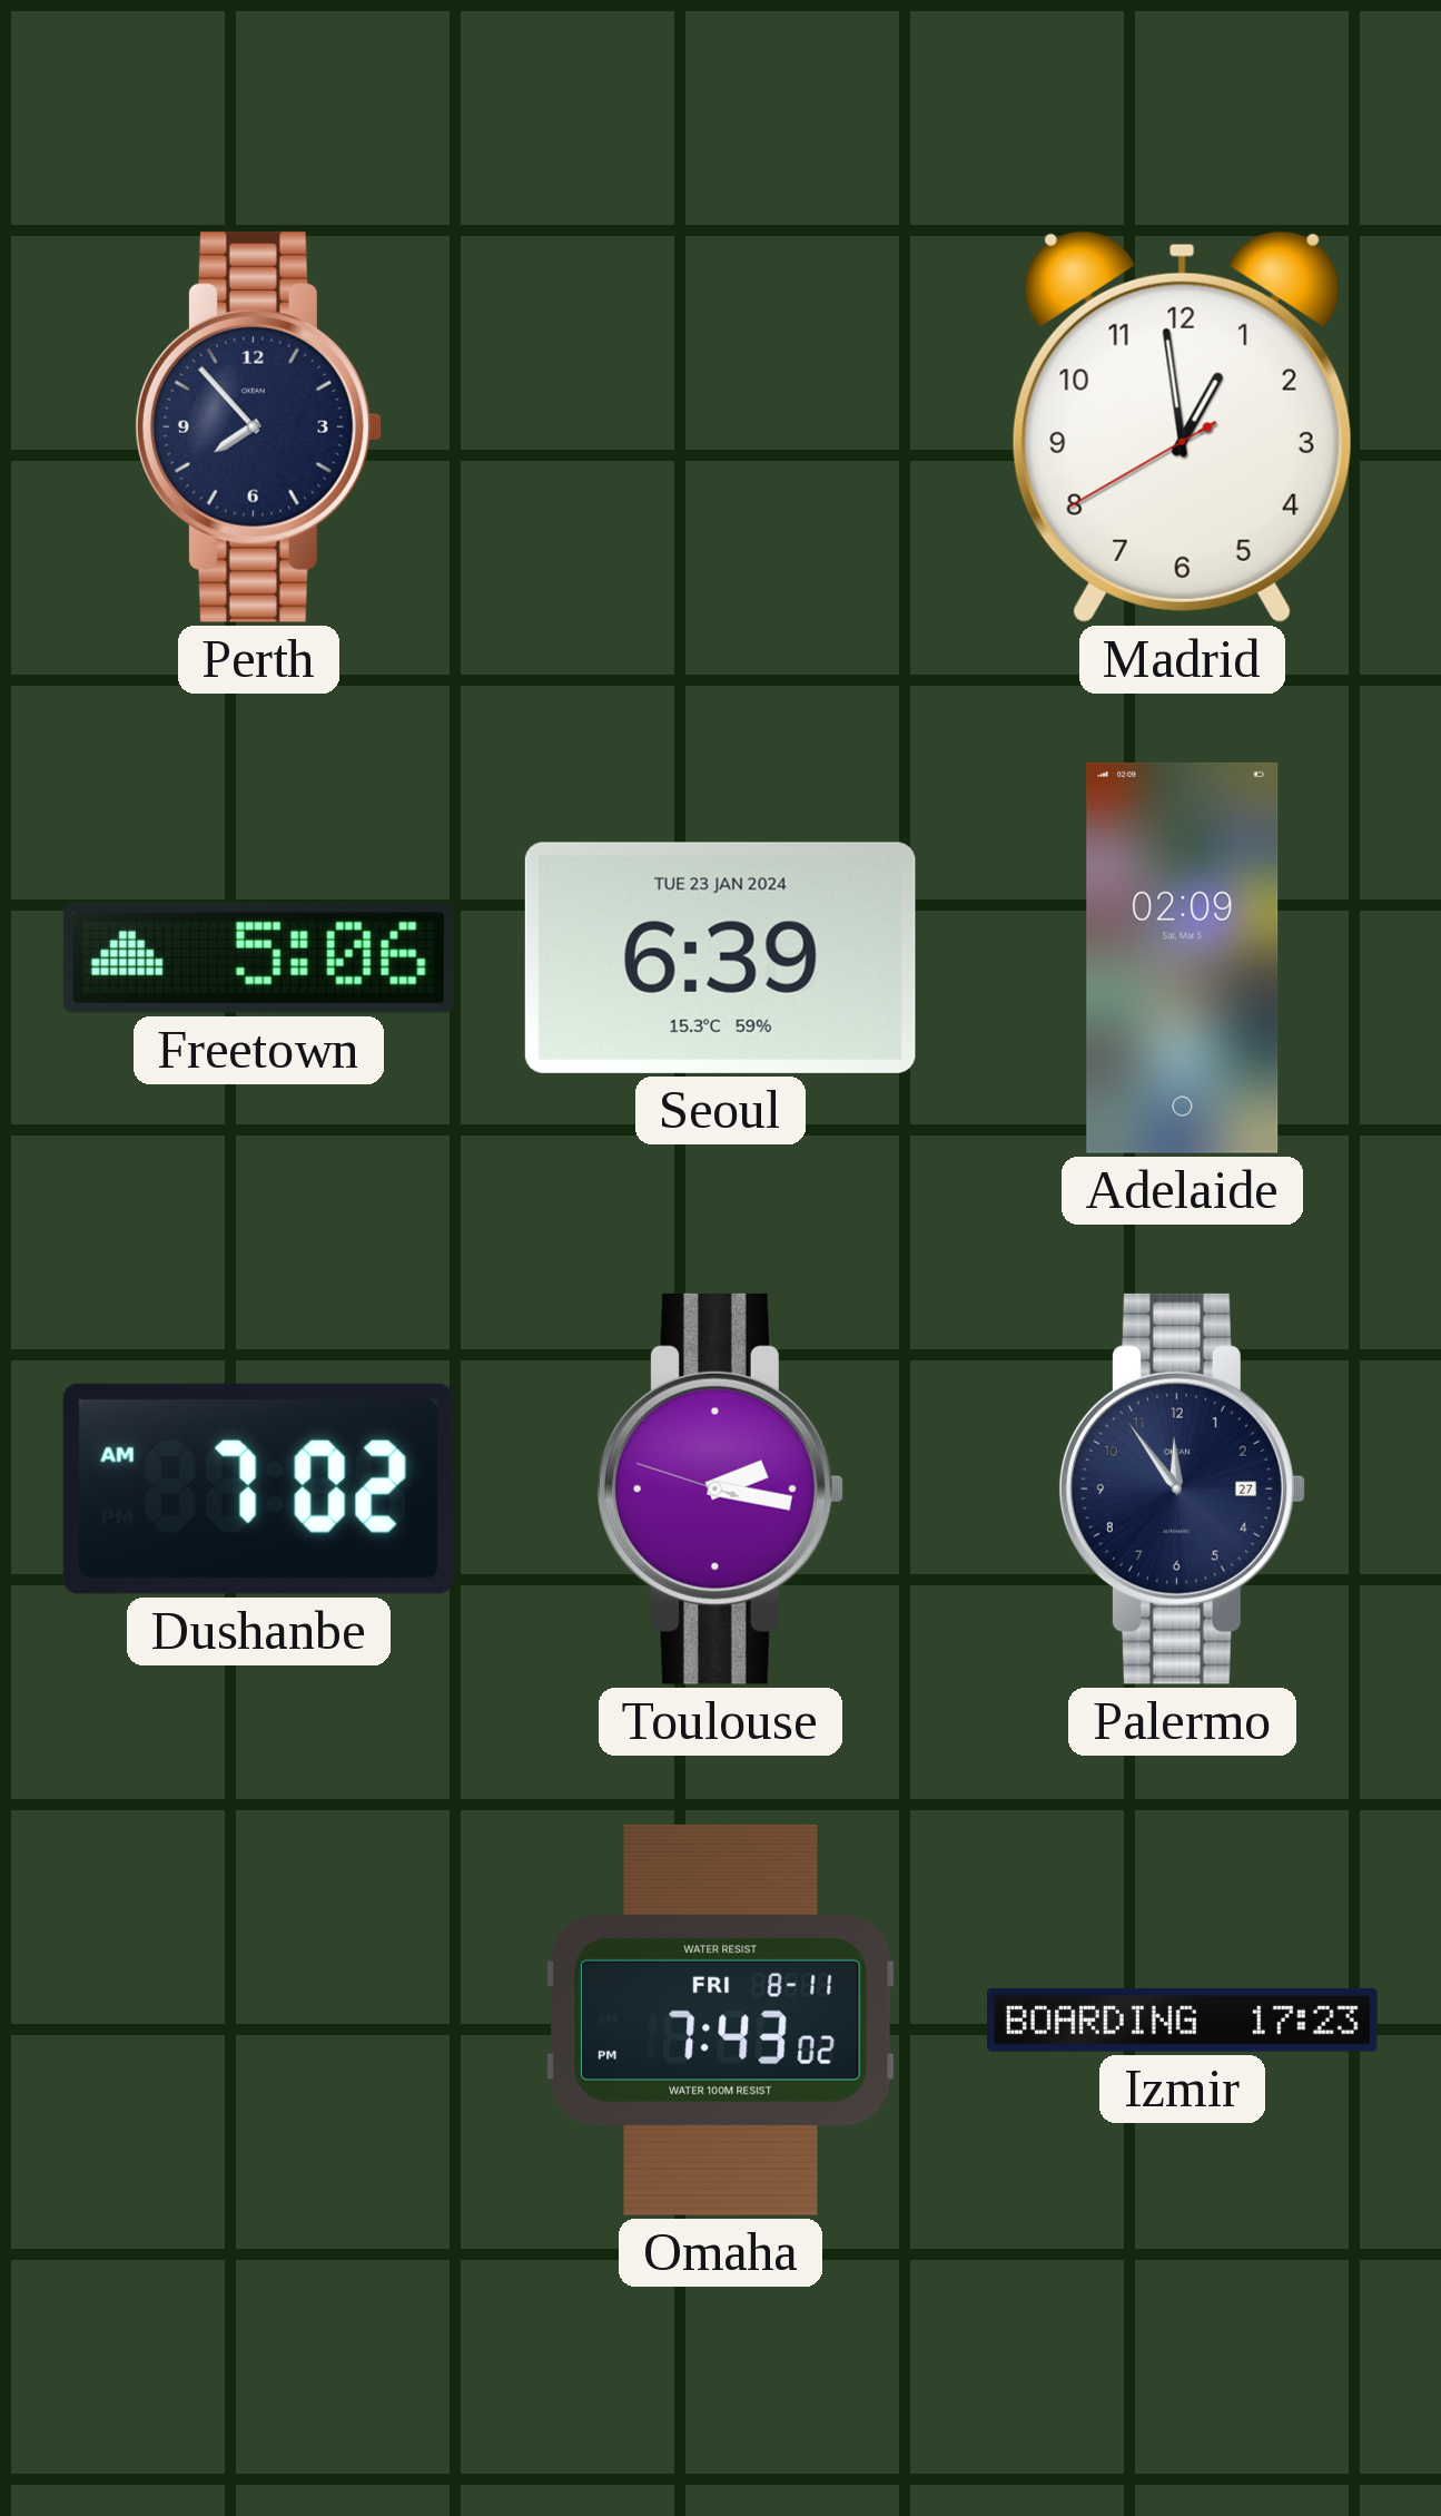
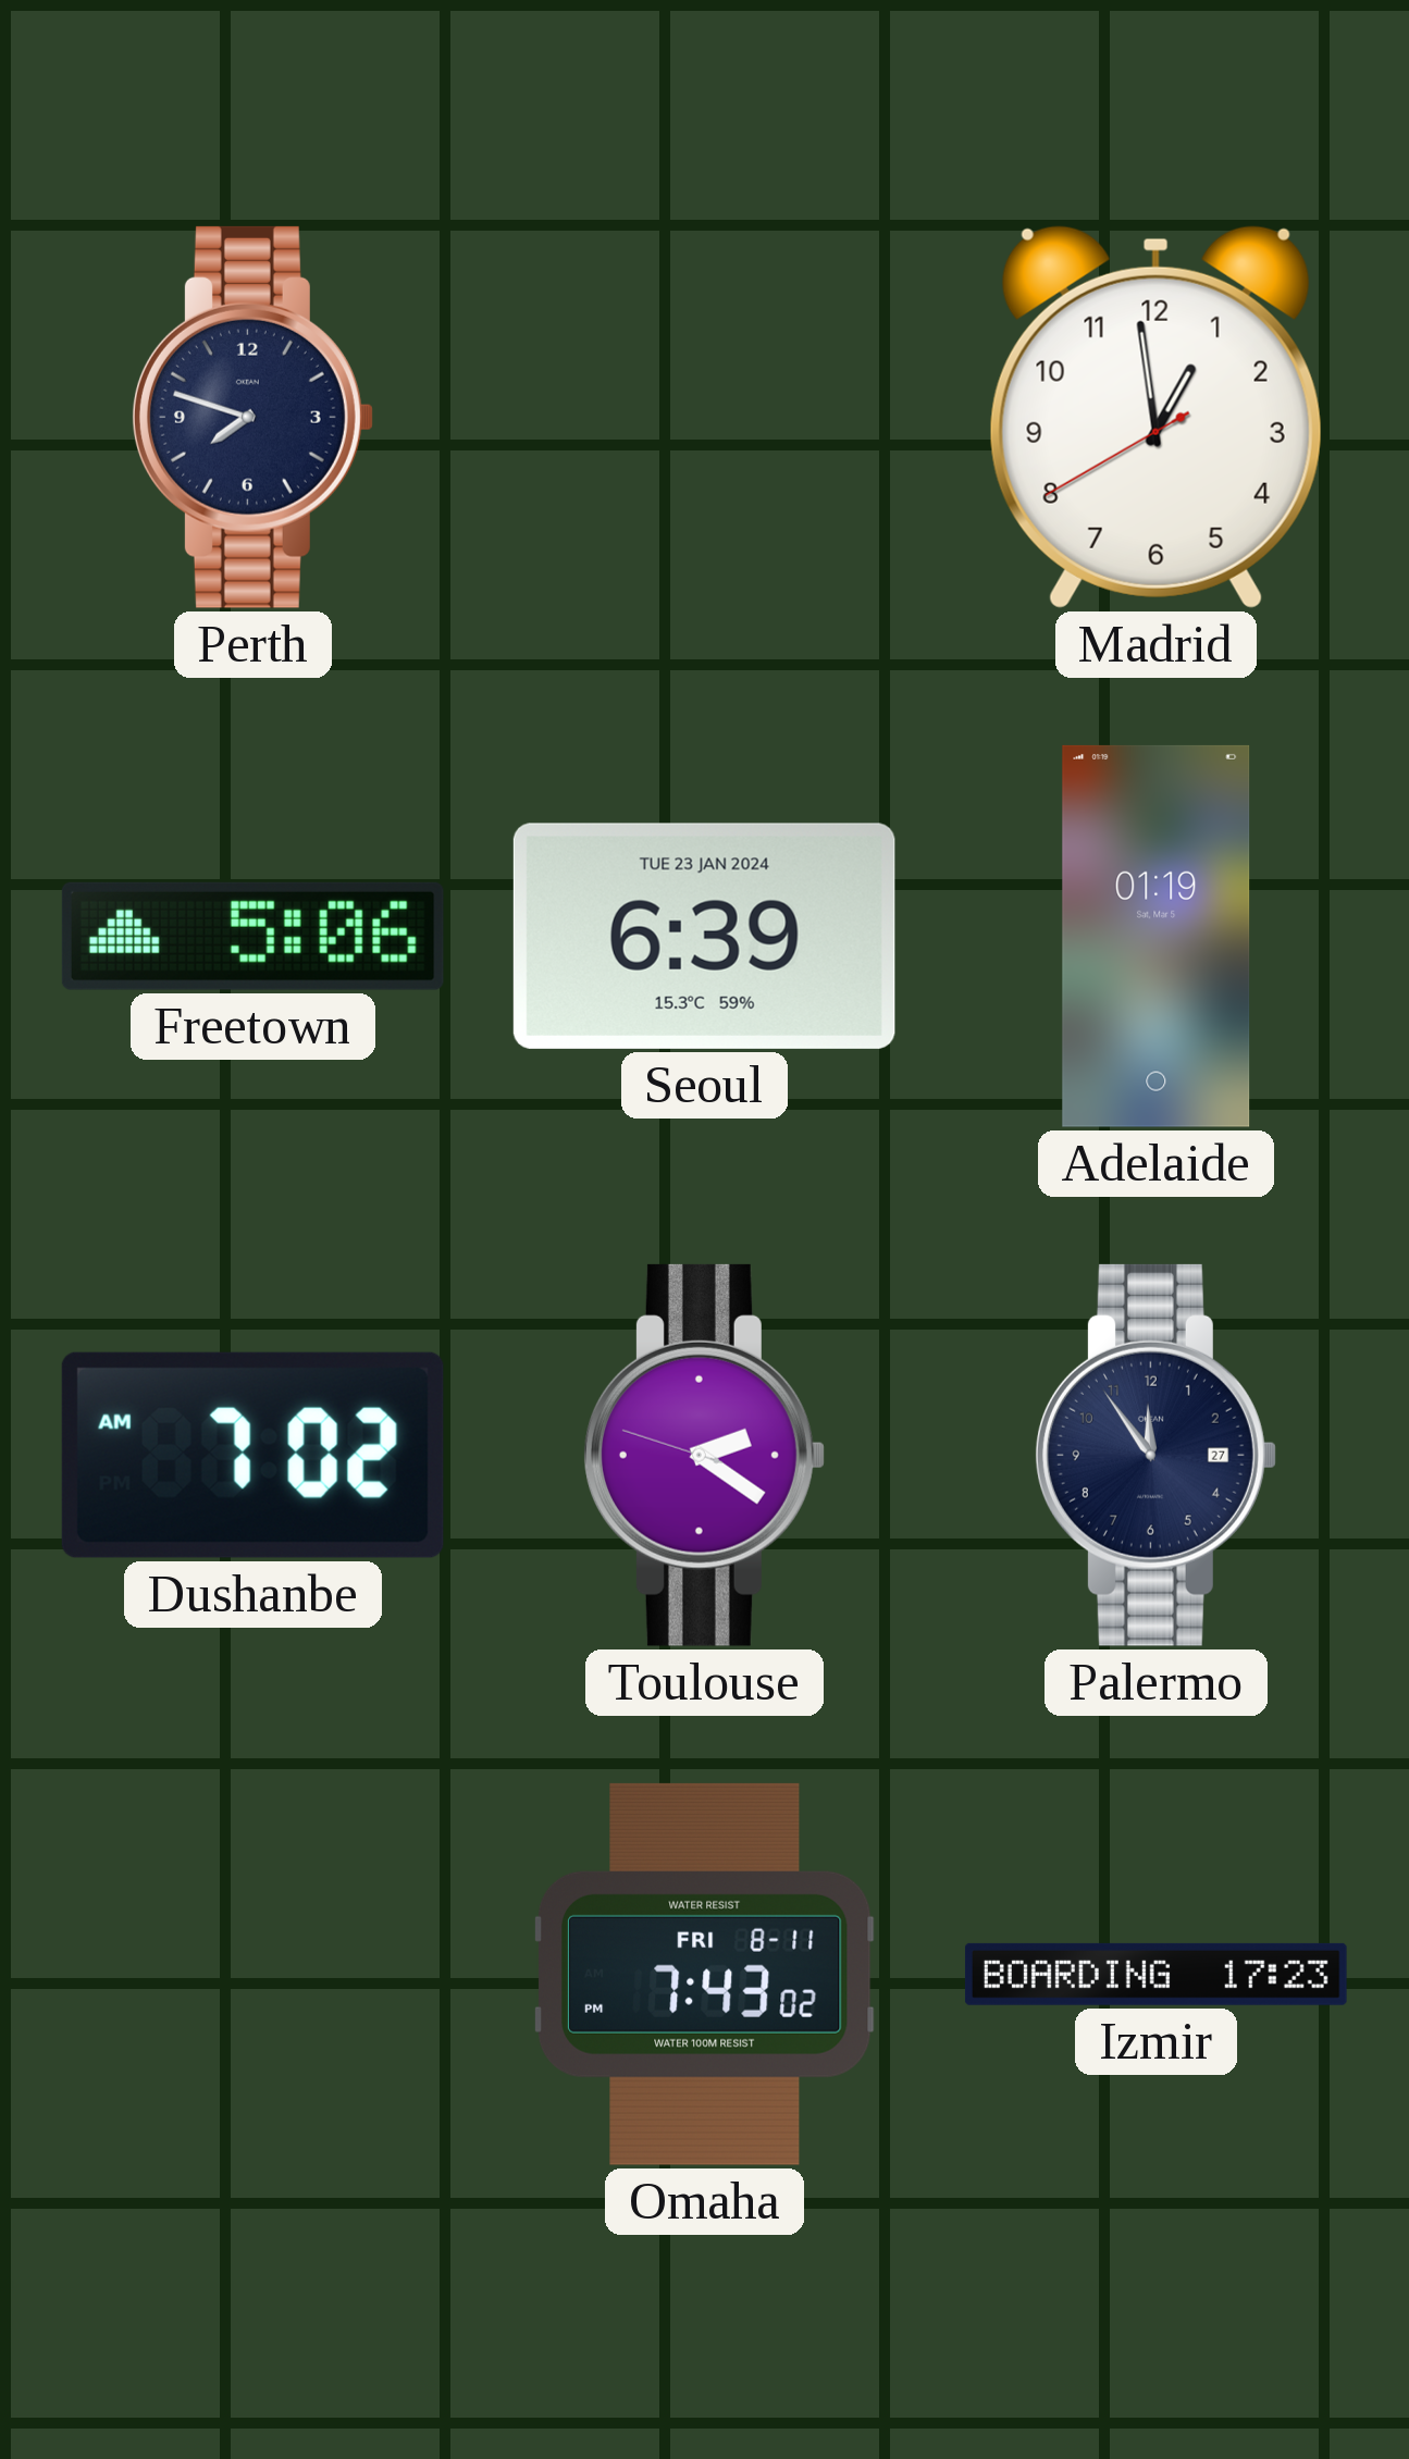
Perth: 7:53 -> 7:48
Adelaide: 02:09 -> 01:19
Toulouse: 2:16 -> 2:20
